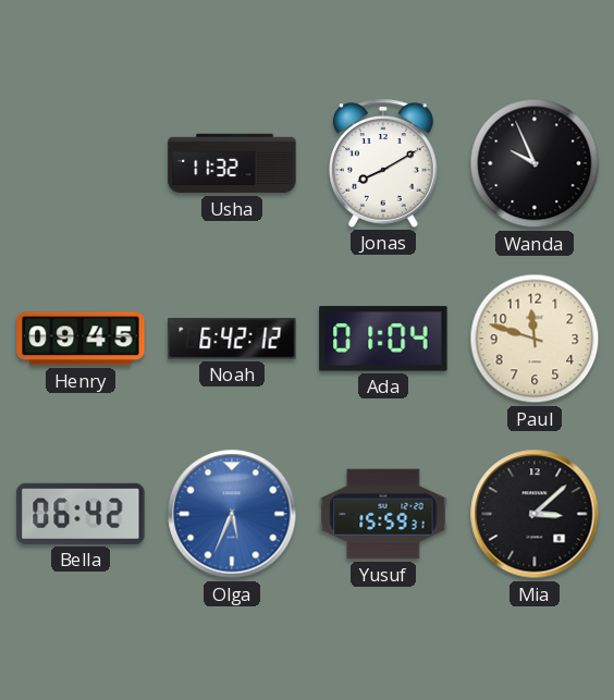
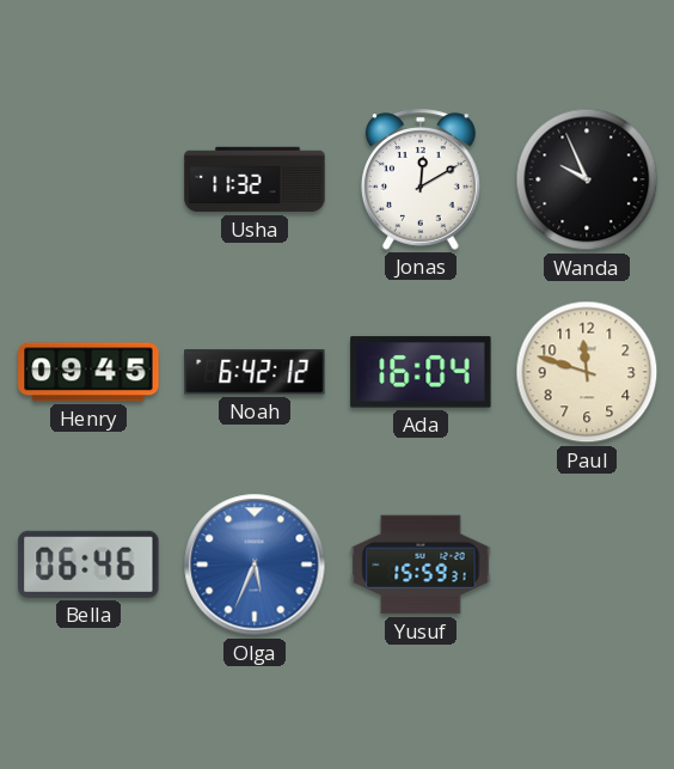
Jonas: 8:10 -> 12:10
Ada: 01:04 -> 16:04
Bella: 06:42 -> 06:46
Mia: 3:08 -> none
